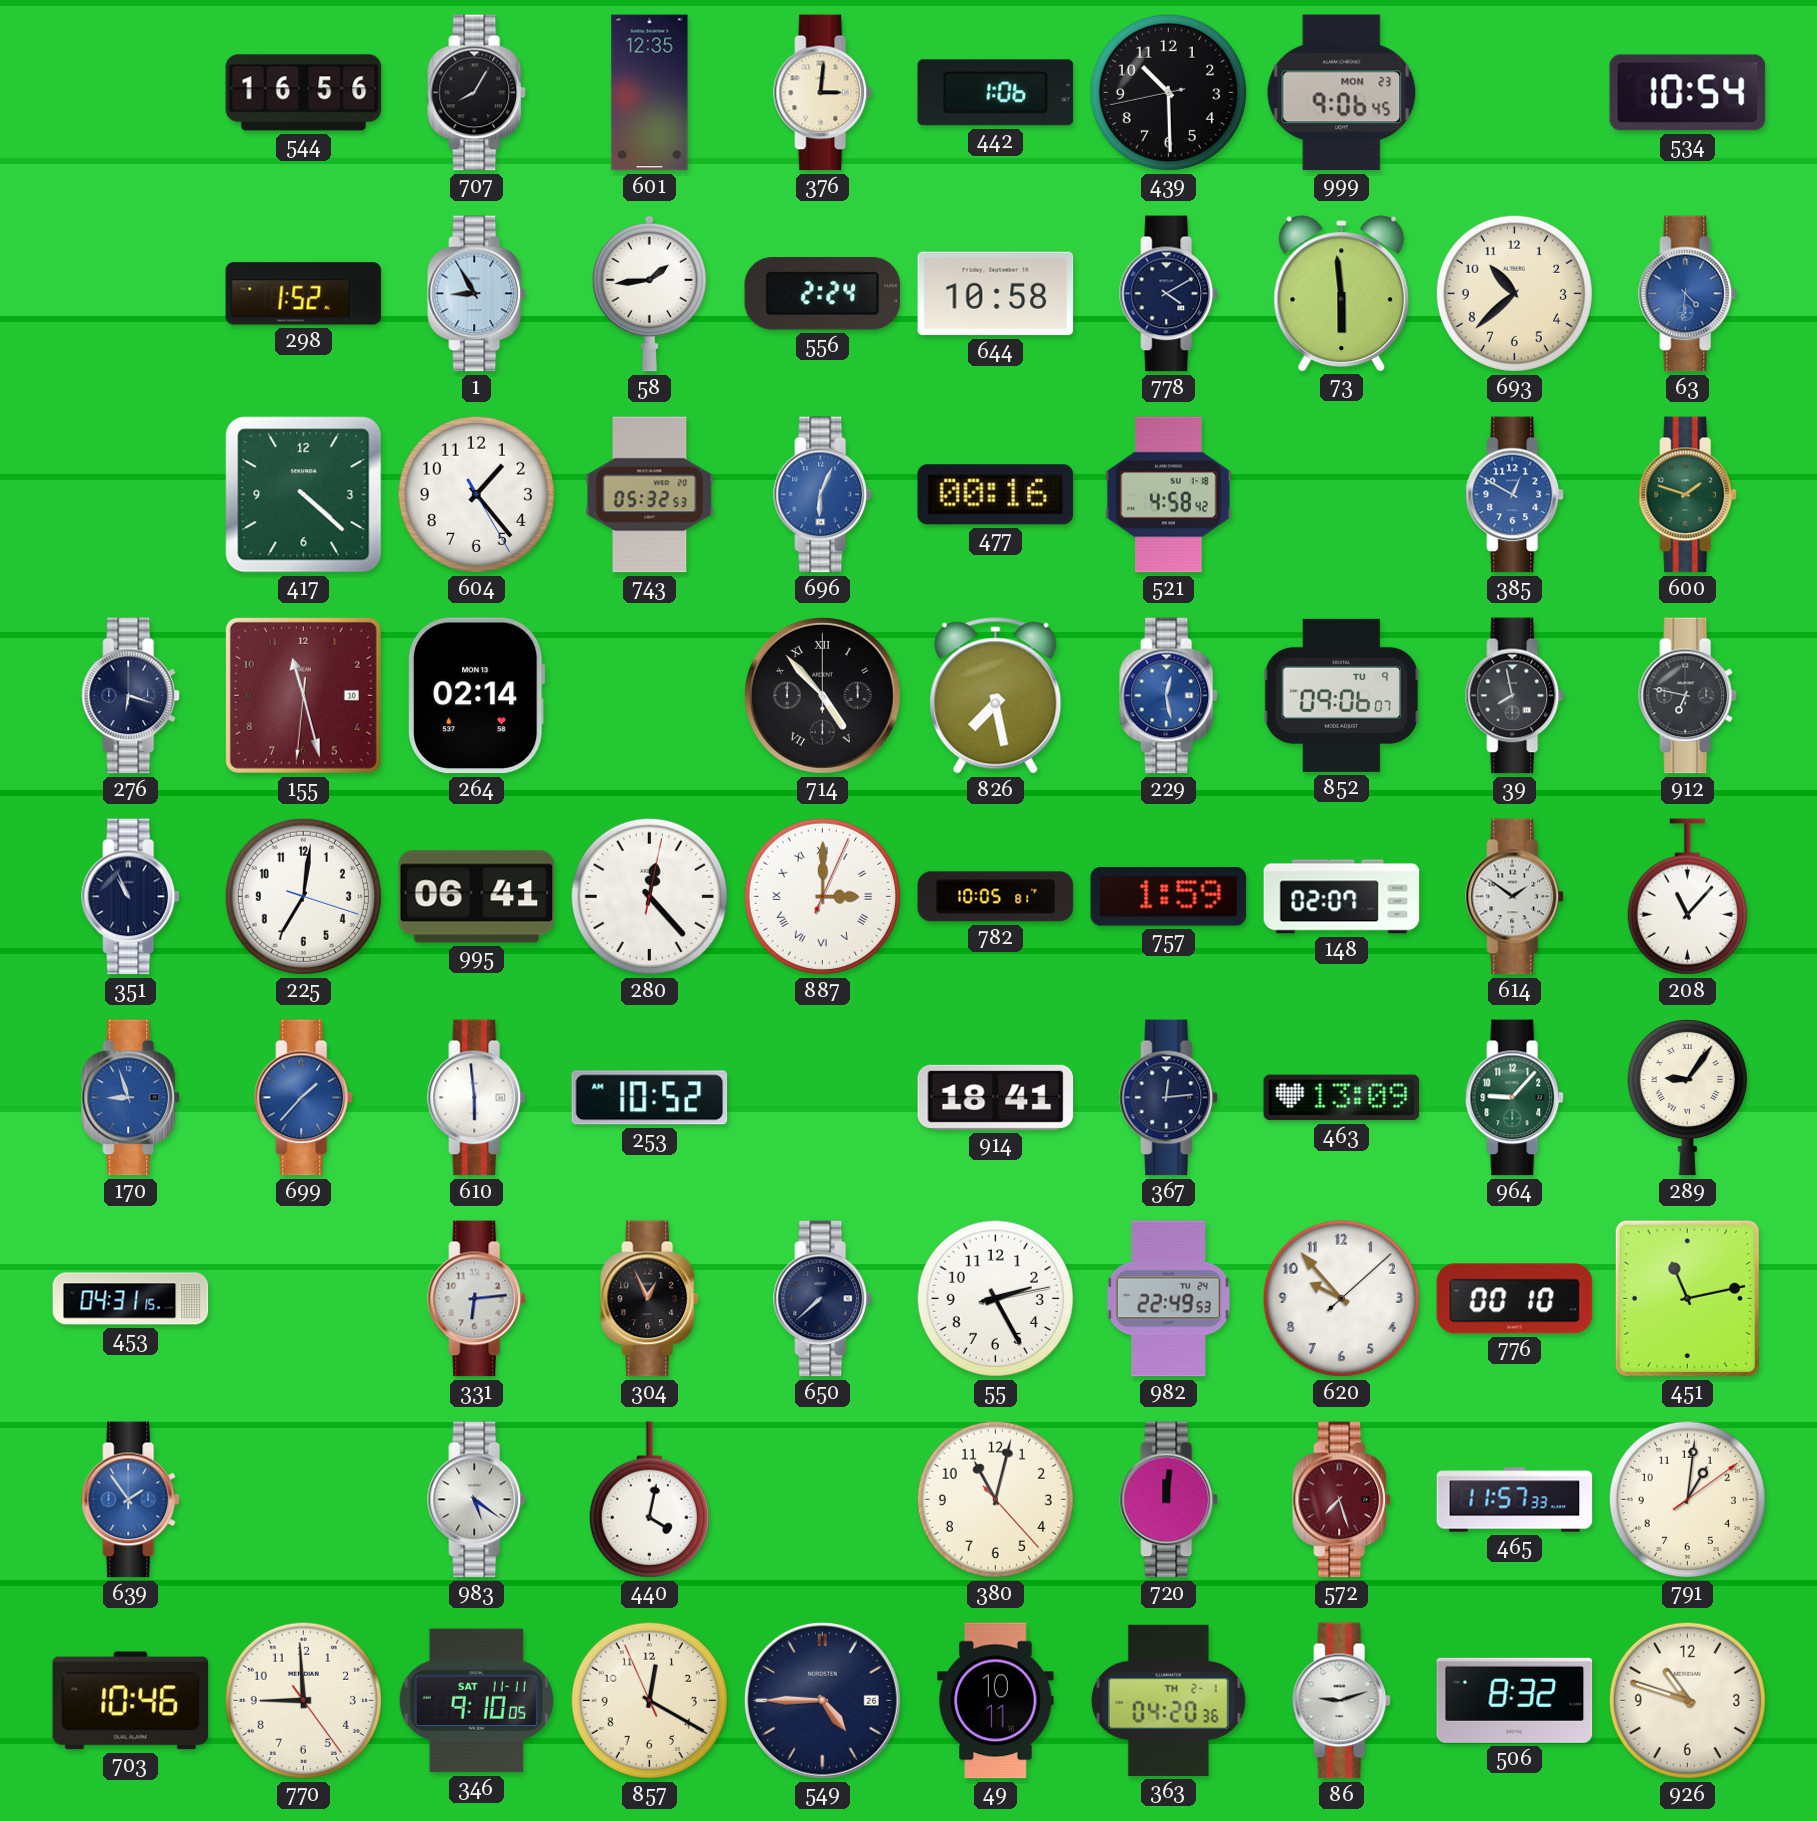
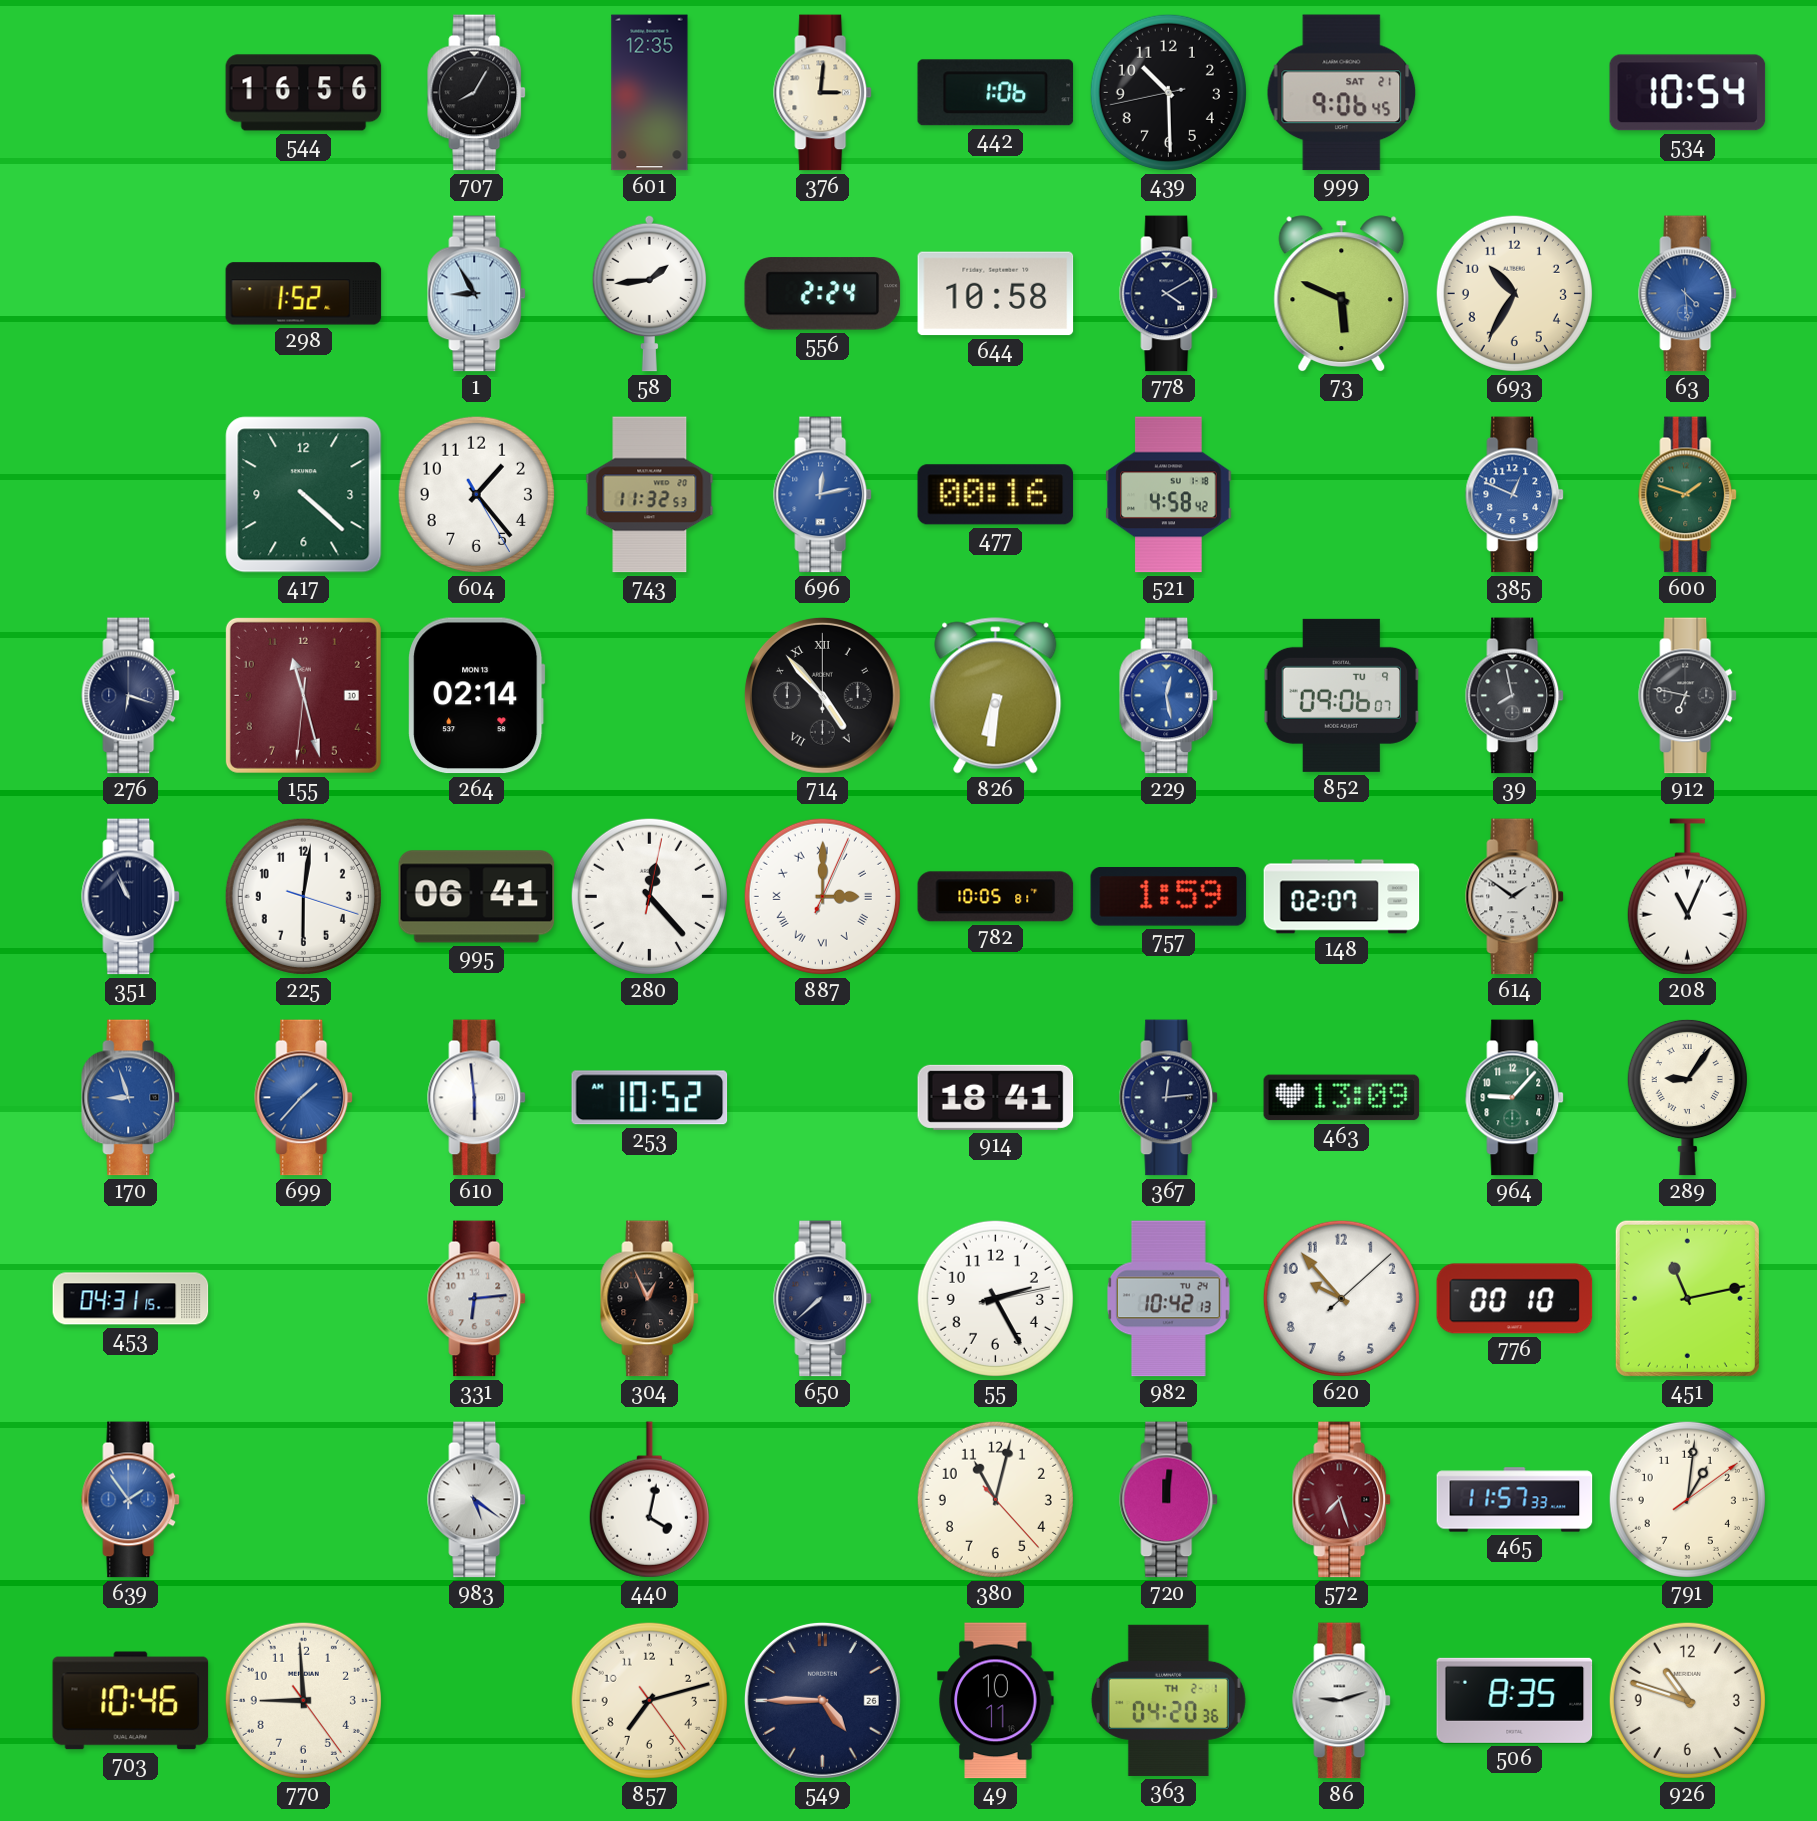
999 date: MON 23 -> SAT 21
73: 5:59 -> 5:49
693: 10:38 -> 10:35
63: 4:31 -> 4:29
743: 05:32 -> 11:32
696: 6:04 -> 12:13
385: 12:50 -> 12:49
826: 7:28 -> 6:31
225: 7:01 -> 6:01
208: 11:07 -> 11:04
982: 22:49 -> 10:42
346: 9:10 -> none
857: 12:19 -> 7:12
506: 8:32 -> 8:35
